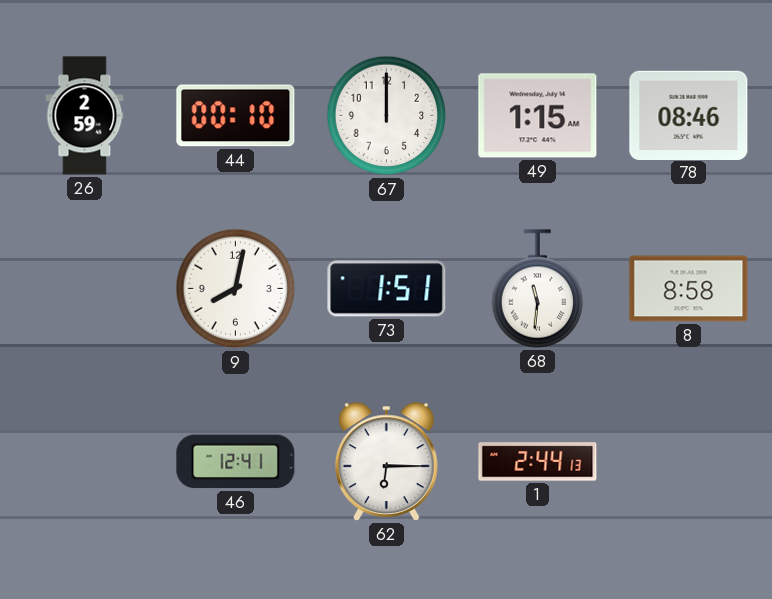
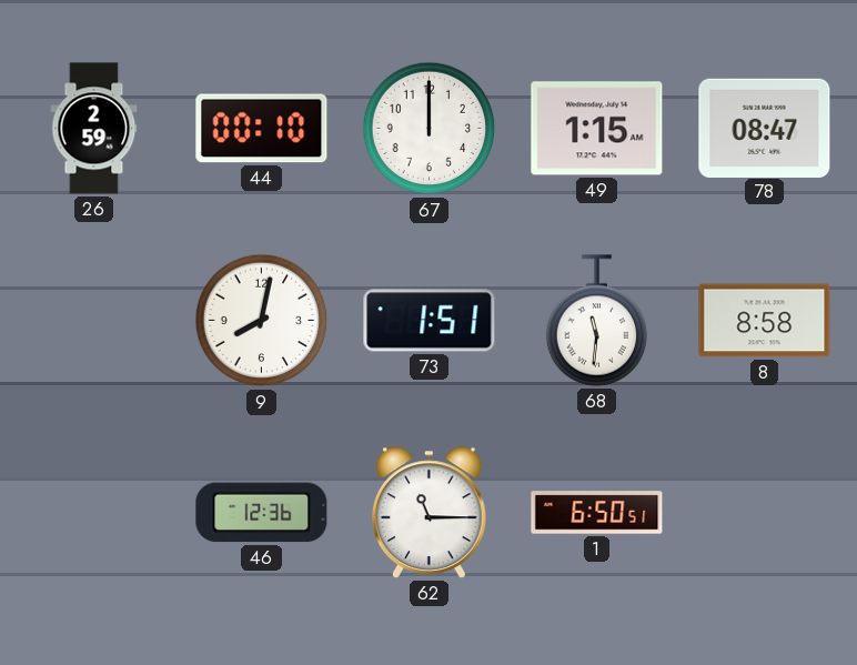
78: 08:46 -> 08:47
46: 12:41 -> 12:36
62: 6:15 -> 11:15
1: 2:44 -> 6:50
